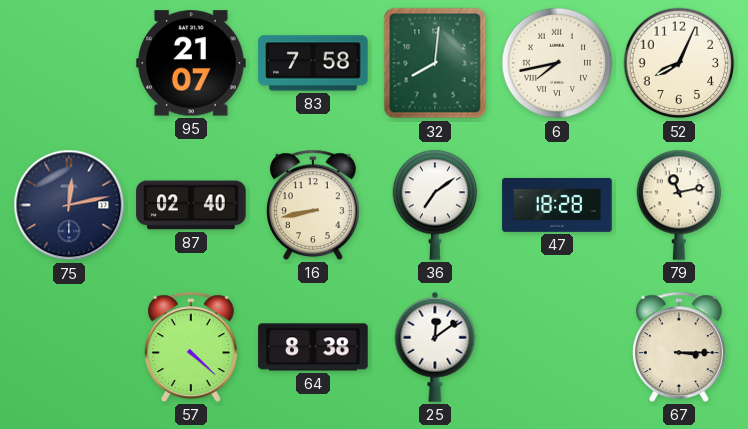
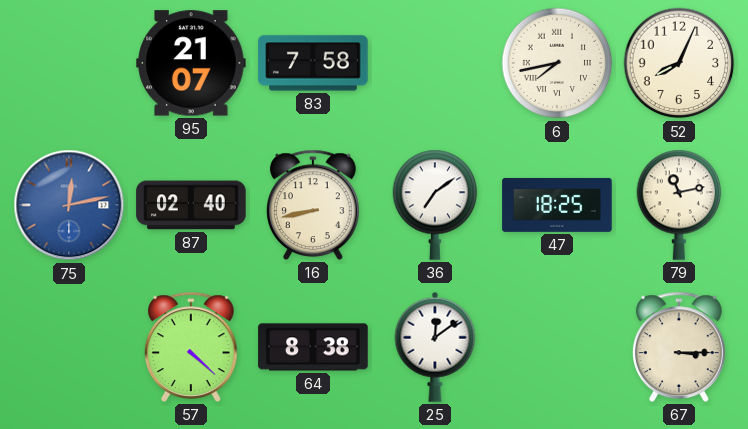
32: 8:01 -> none
75 dial: navy -> blue
47: 18:28 -> 18:25
